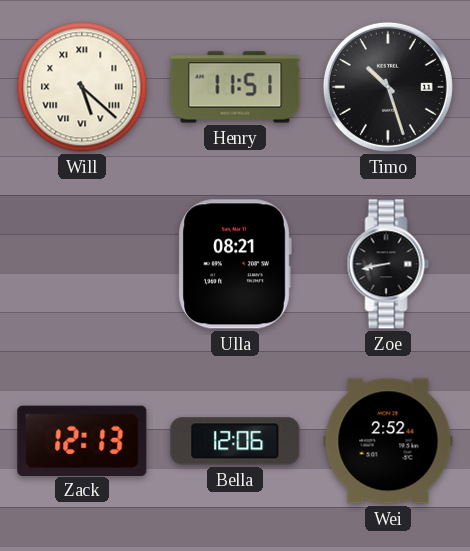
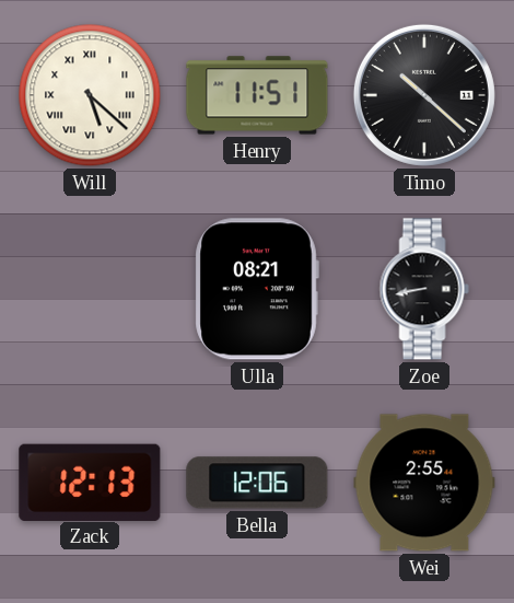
Timo: 10:27 -> 10:22
Wei: 2:52 -> 2:55
